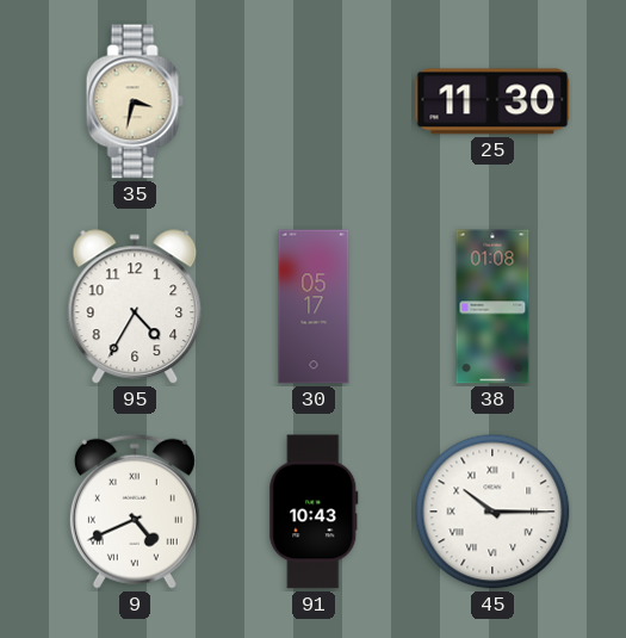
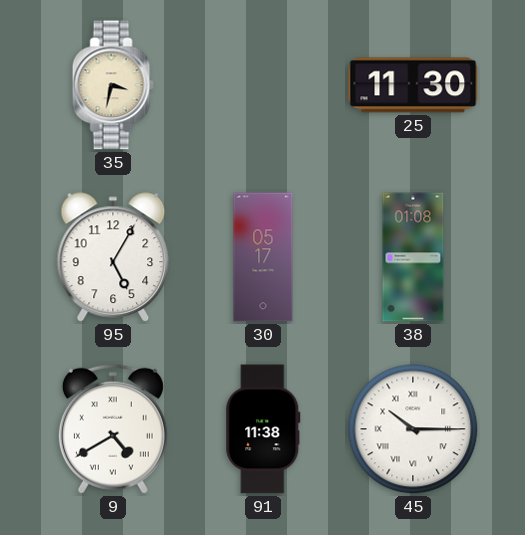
95: 4:35 -> 5:05
9: 4:41 -> 4:40
91: 10:43 -> 11:38
